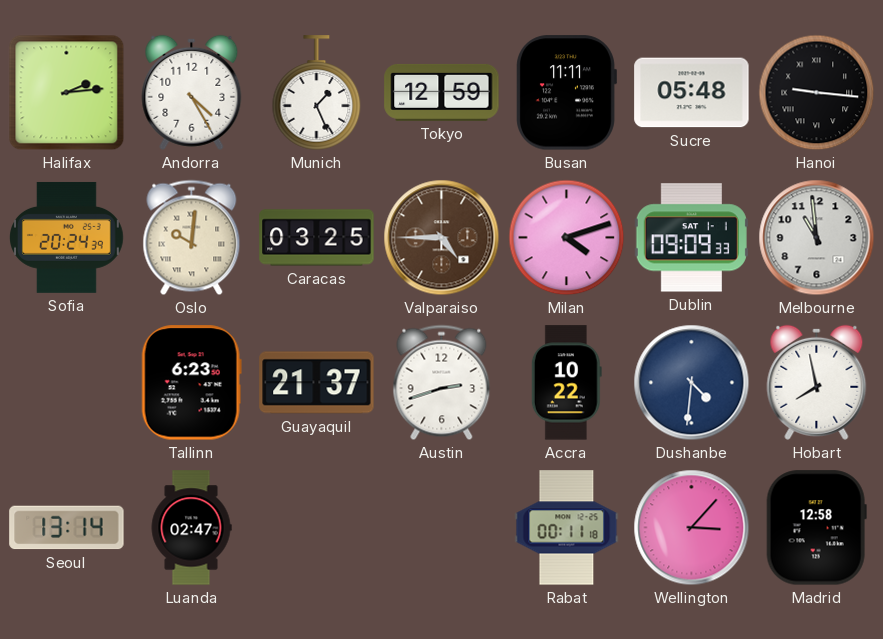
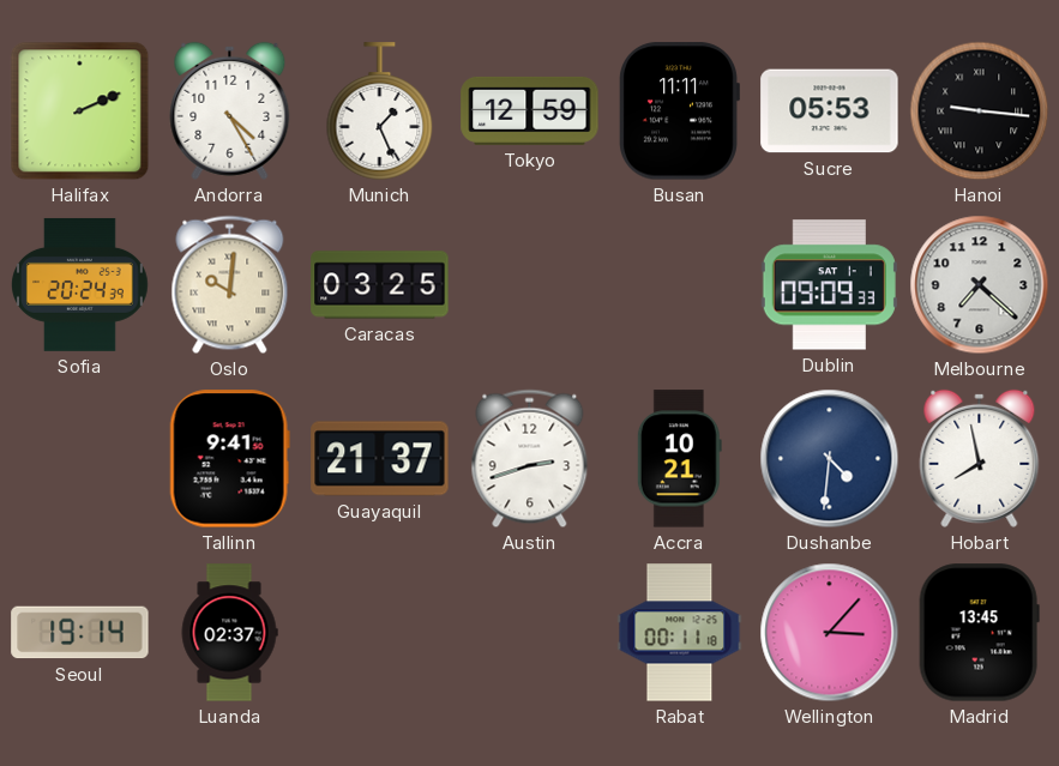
Halifax: 2:14 -> 2:11
Sucre: 05:48 -> 05:53
Valparaiso: 4:45 -> none
Milan: 4:12 -> none
Melbourne: 10:59 -> 7:22
Tallinn: 6:23 -> 9:41
Accra: 10:22 -> 10:21
Seoul: 13:14 -> 19:14
Luanda: 02:47 -> 02:37
Madrid: 12:58 -> 13:45
